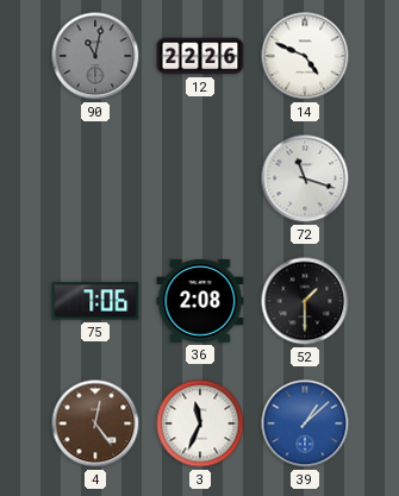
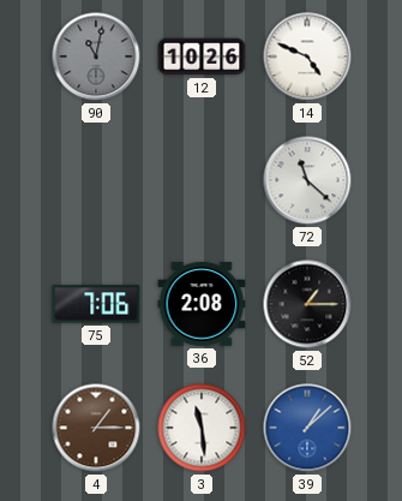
12: 22:26 -> 10:26
72: 11:18 -> 11:22
52: 1:30 -> 1:15
4: 12:24 -> 1:15
3: 11:34 -> 11:29
